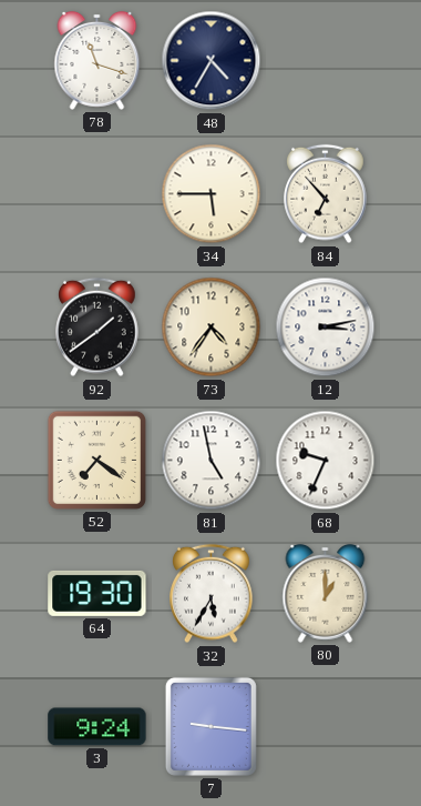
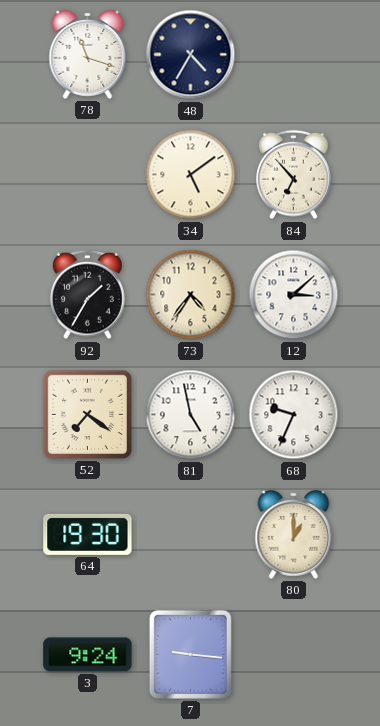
34: 5:45 -> 5:09
92: 1:39 -> 1:35
12: 3:13 -> 3:08
32: 5:35 -> none
